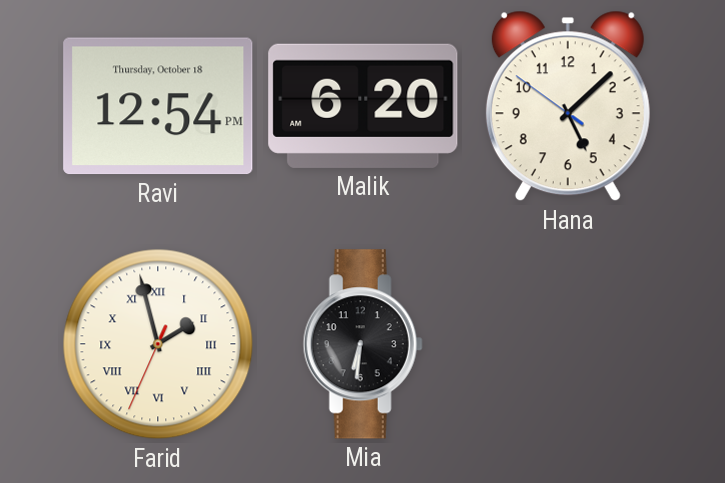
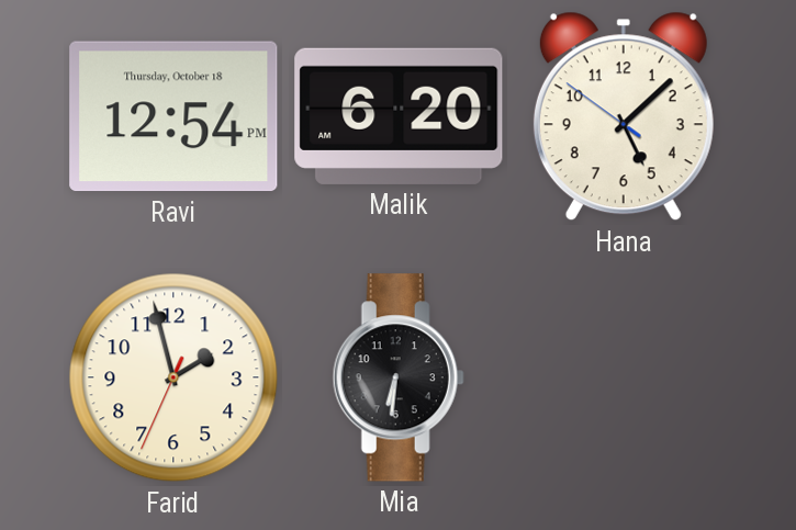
Farid numerals: Roman -> Arabic
